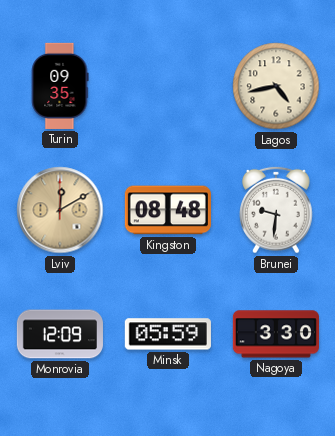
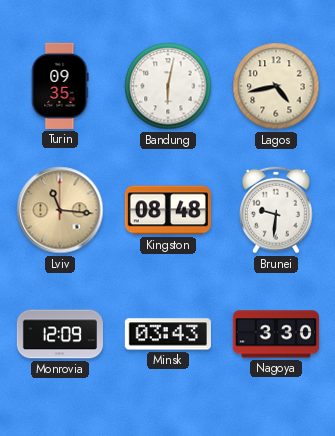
Bandung: none -> 6:02
Lviv: 12:10 -> 11:16
Minsk: 05:59 -> 03:43
